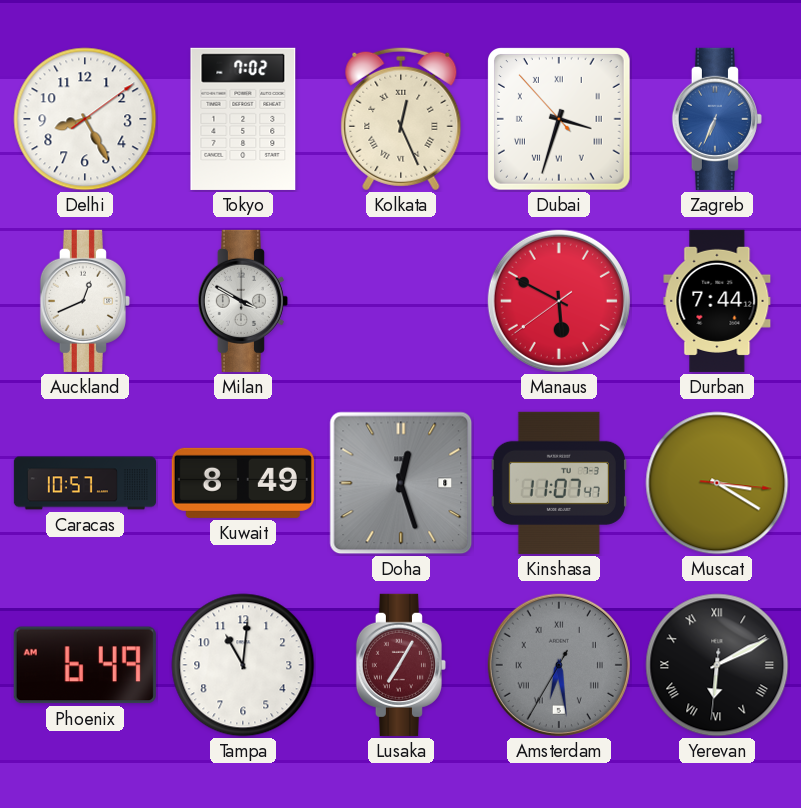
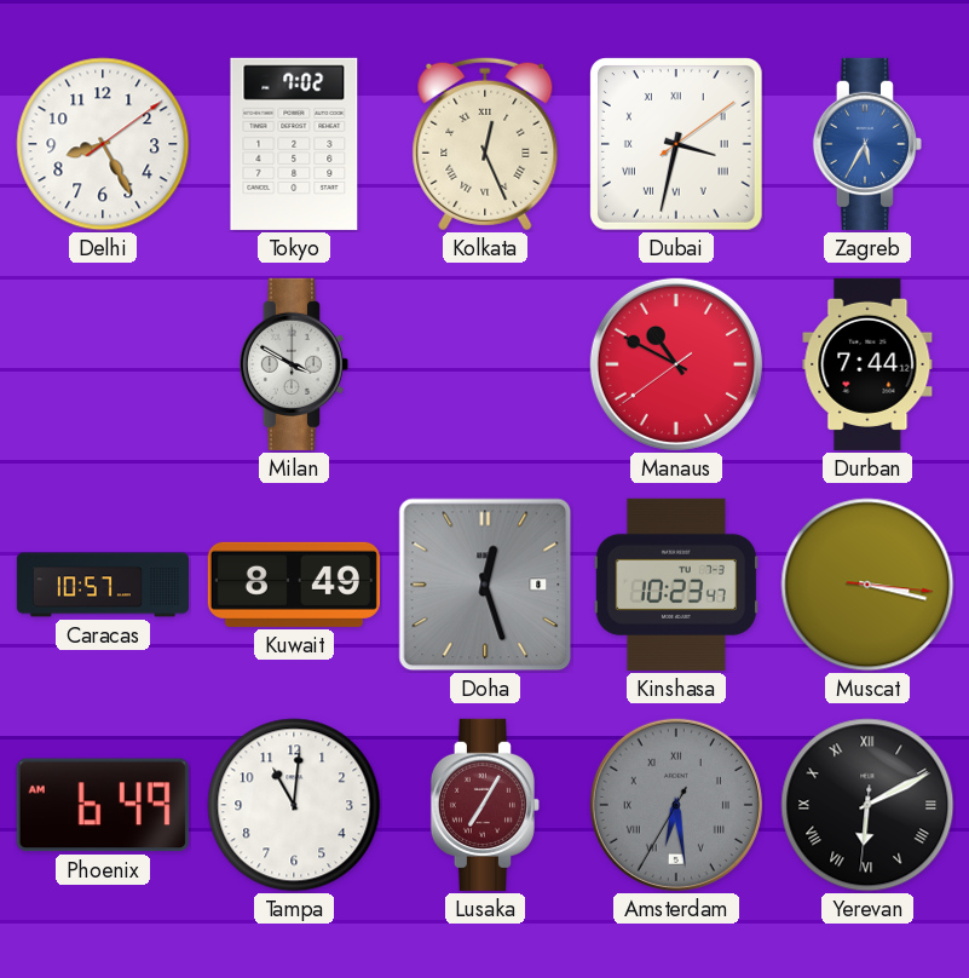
Dubai: 3:32:53 -> 3:32:09
Zagreb: 6:34 -> 5:35
Auckland: 12:41 -> none
Manaus: 5:49 -> 10:49
Kinshasa: 11:07 -> 10:23
Muscat: 3:20 -> 3:17
